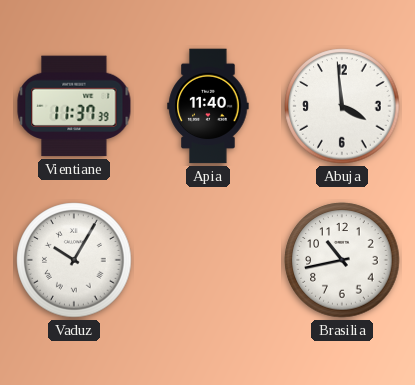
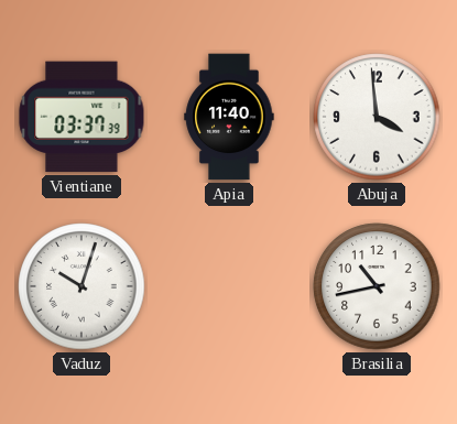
Vientiane: 11:37 -> 03:37
Vaduz: 10:05 -> 10:03
